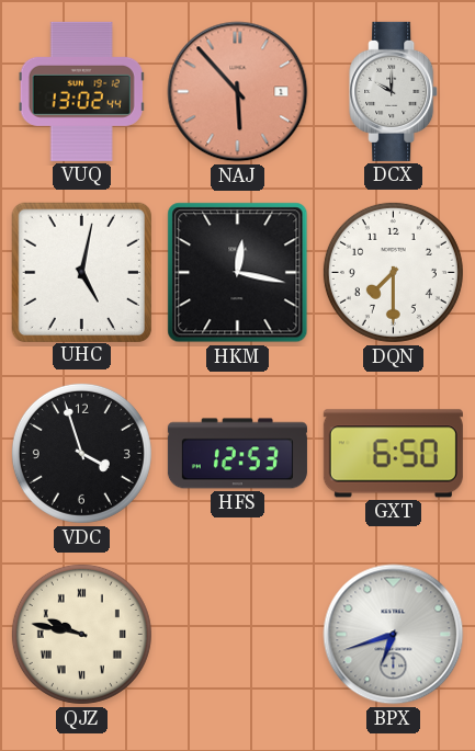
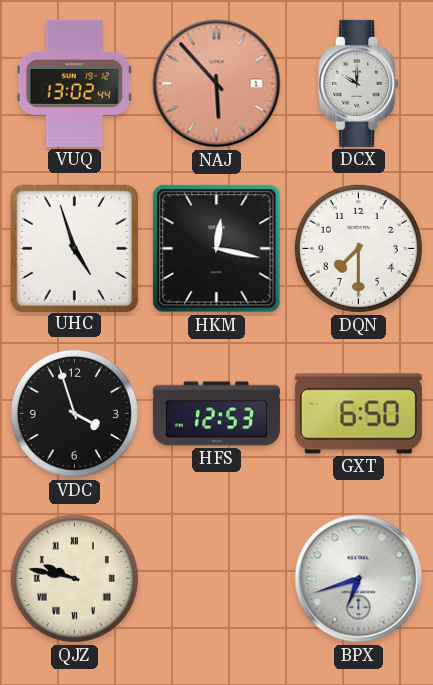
UHC: 5:02 -> 4:57
